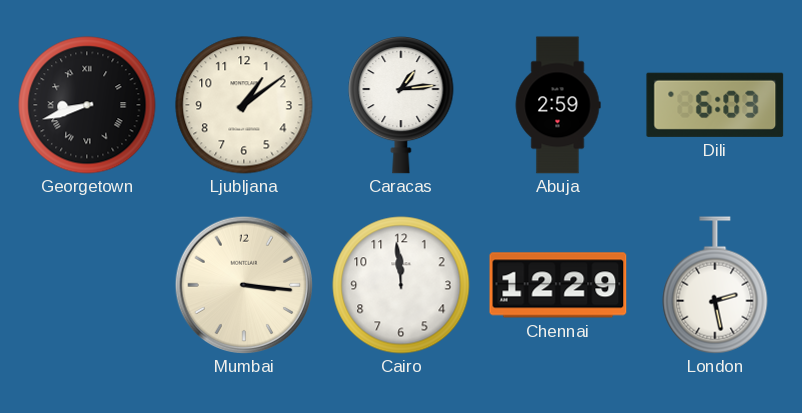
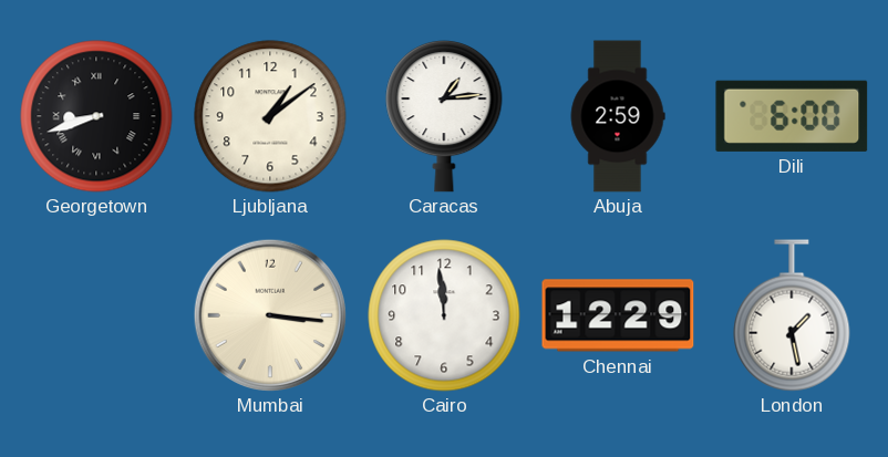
Dili: 6:03 -> 6:00
London: 2:28 -> 1:28
